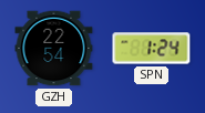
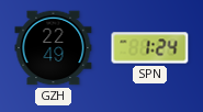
GZH: 22:54 -> 22:49
